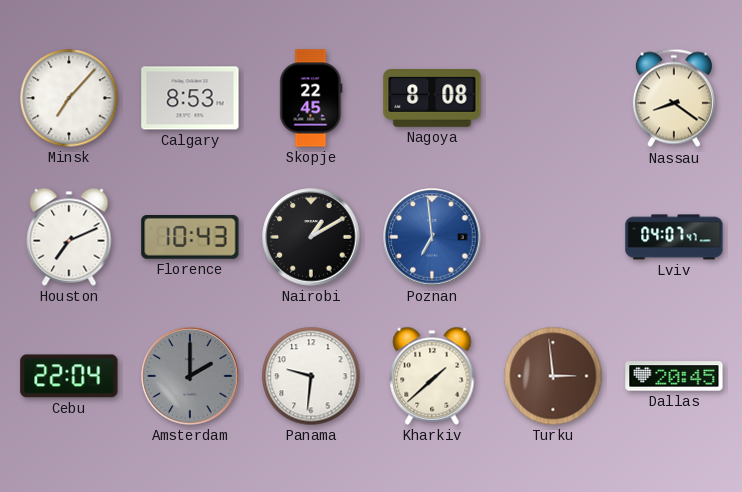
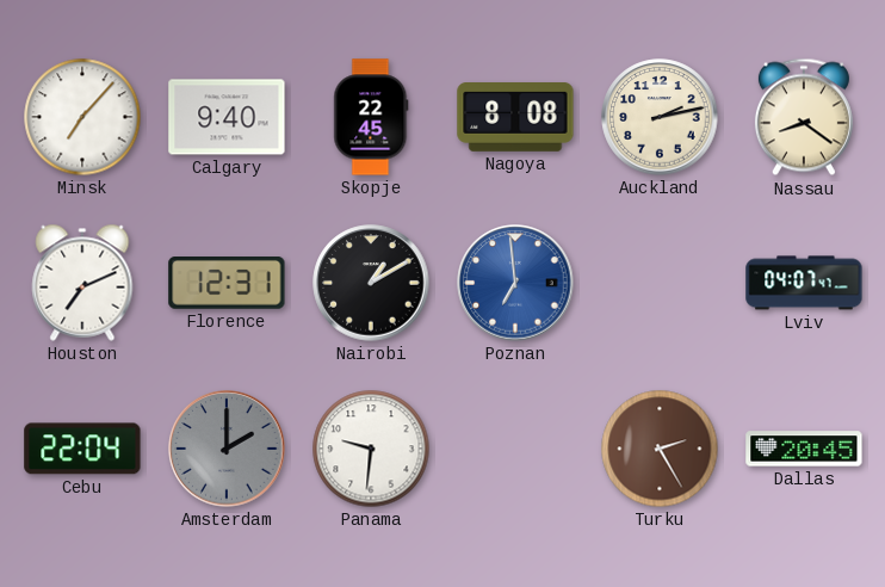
Calgary: 8:53 -> 9:40
Auckland: none -> 2:13
Florence: 10:43 -> 12:31
Kharkiv: 1:38 -> none
Turku: 2:59 -> 2:25
